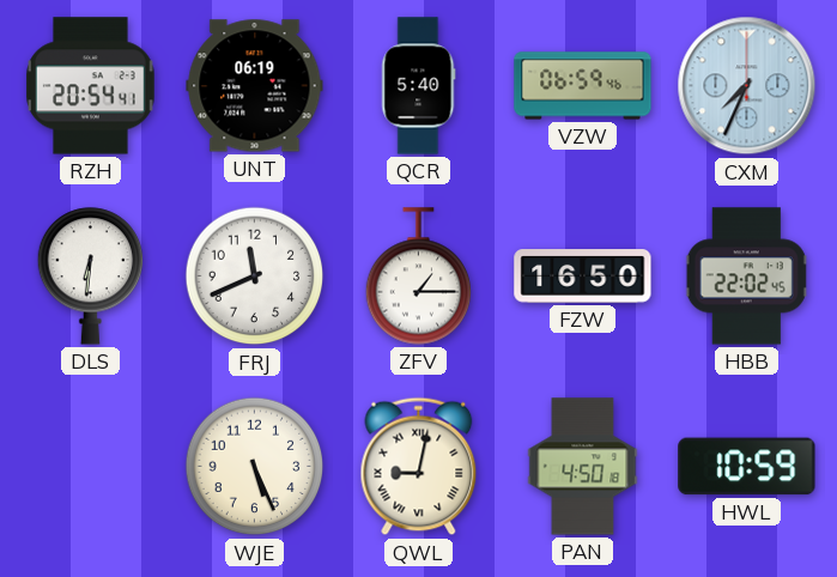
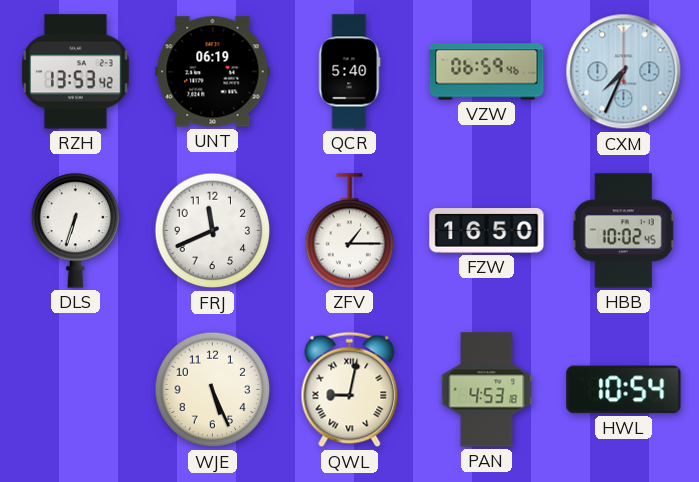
RZH: 20:54 -> 13:53
DLS: 6:31 -> 6:33
HBB: 22:02 -> 10:02
PAN: 4:50 -> 4:53
HWL: 10:59 -> 10:54
